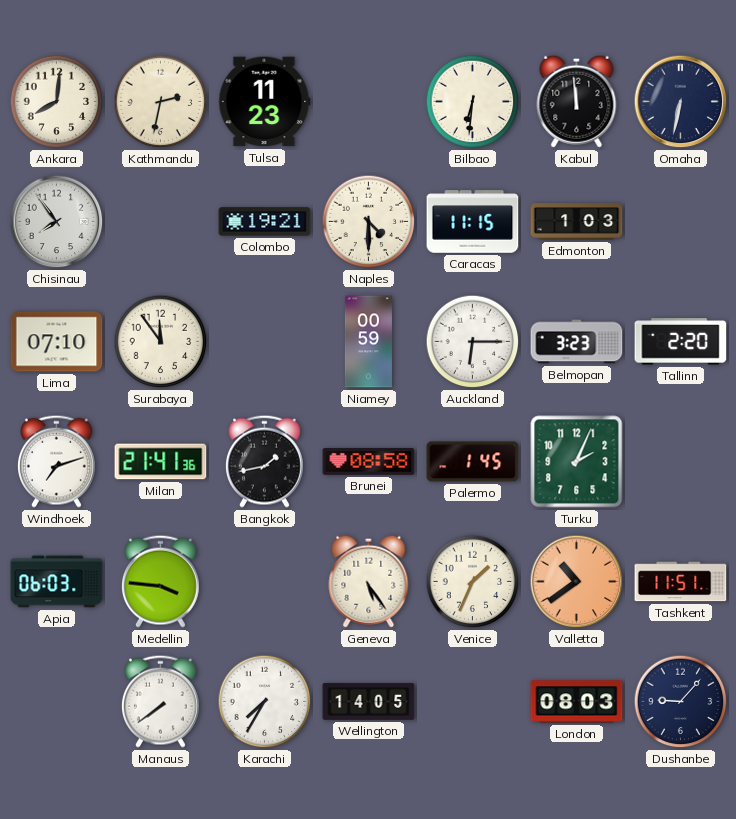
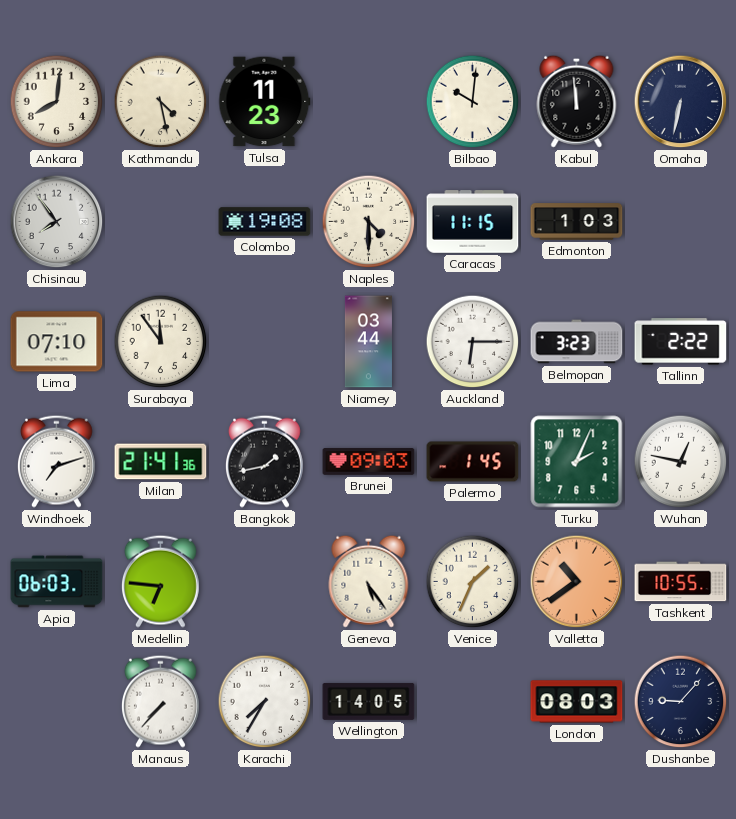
Kathmandu: 2:32 -> 4:28
Bilbao: 6:31 -> 10:01
Colombo: 19:21 -> 19:08
Niamey: 00:59 -> 03:44
Tallinn: 2:20 -> 2:22
Brunei: 08:58 -> 09:03
Wuhan: none -> 12:47
Medellin: 3:46 -> 6:46
Tashkent: 11:51 -> 10:55
Manaus: 7:39 -> 7:37
